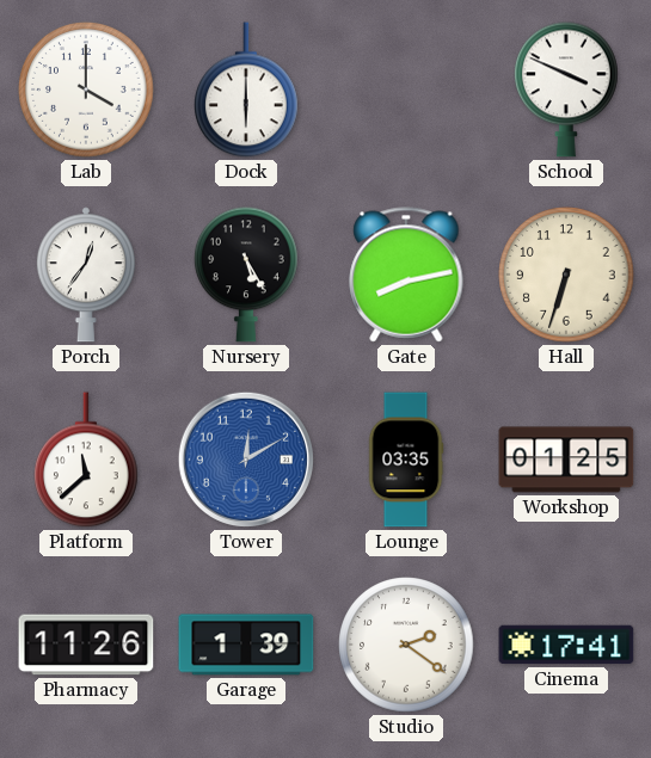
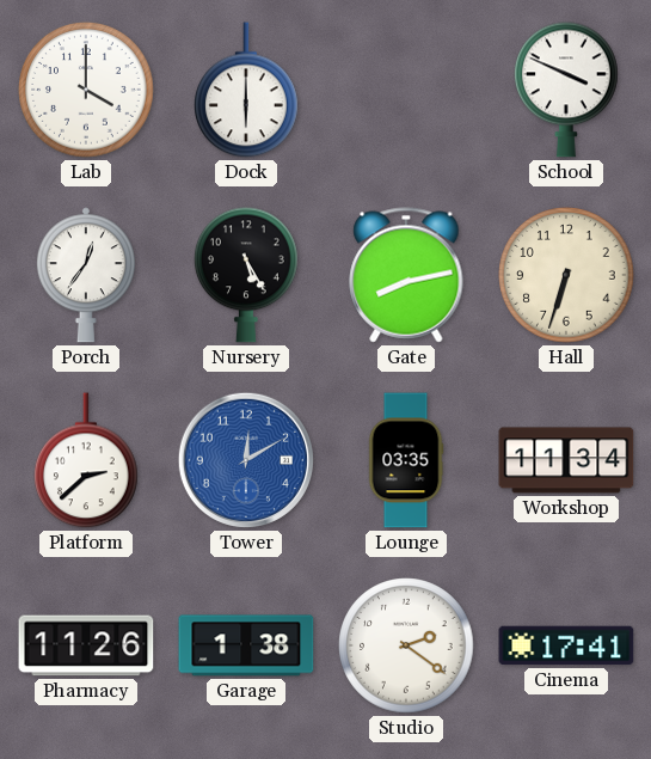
Platform: 11:38 -> 2:38
Workshop: 01:25 -> 11:34
Garage: 1:39 -> 1:38
